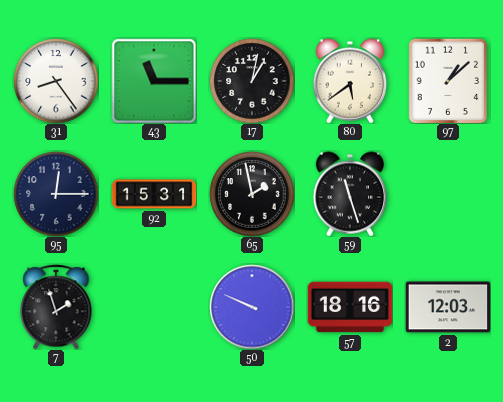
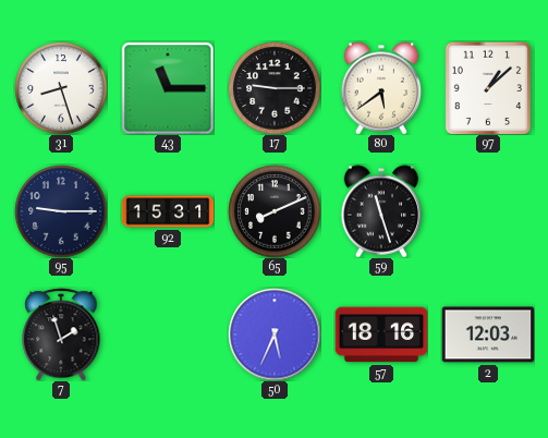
31: 8:24 -> 8:27
17: 1:02 -> 9:15
95: 12:15 -> 9:15
65: 1:58 -> 8:11
50: 9:49 -> 5:34
